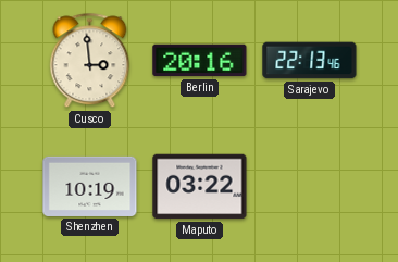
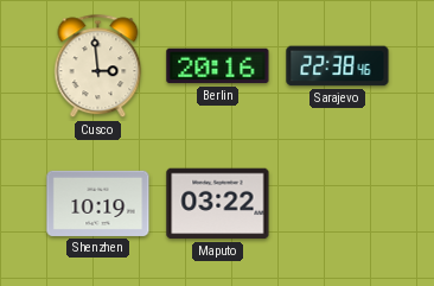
Sarajevo: 22:13 -> 22:38
